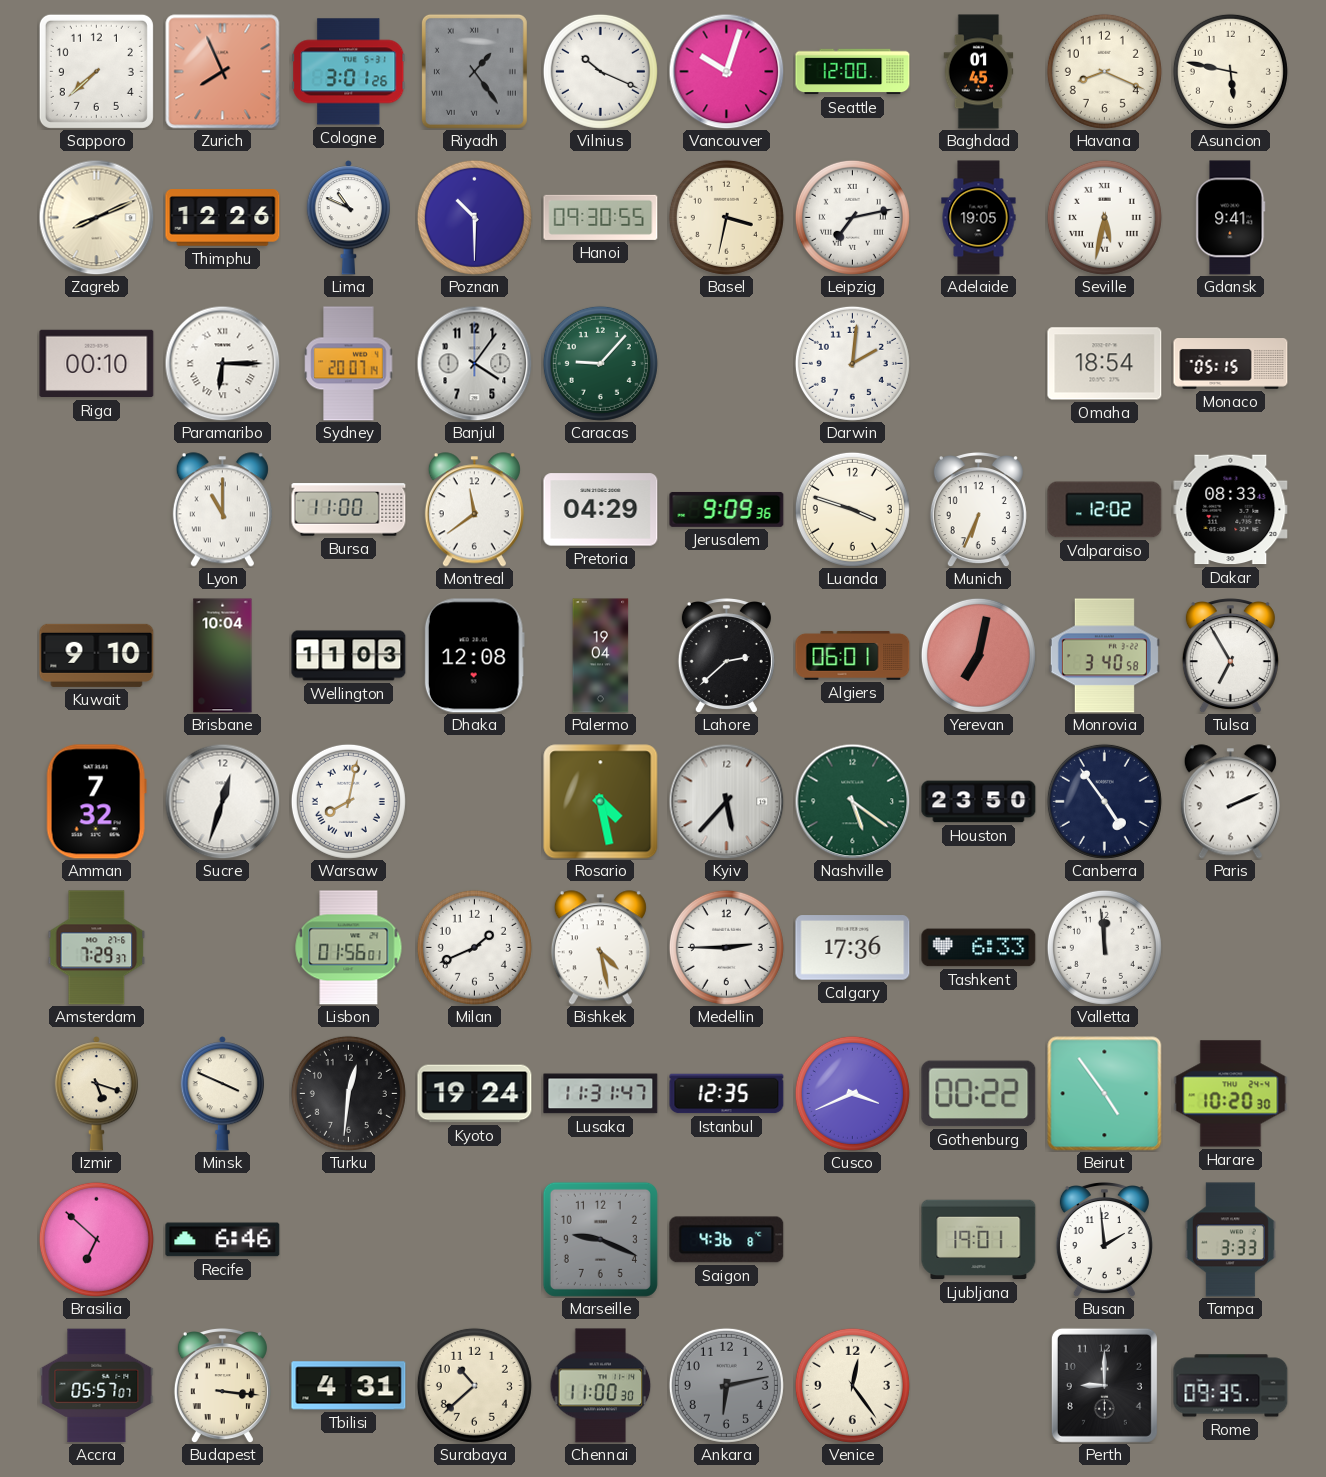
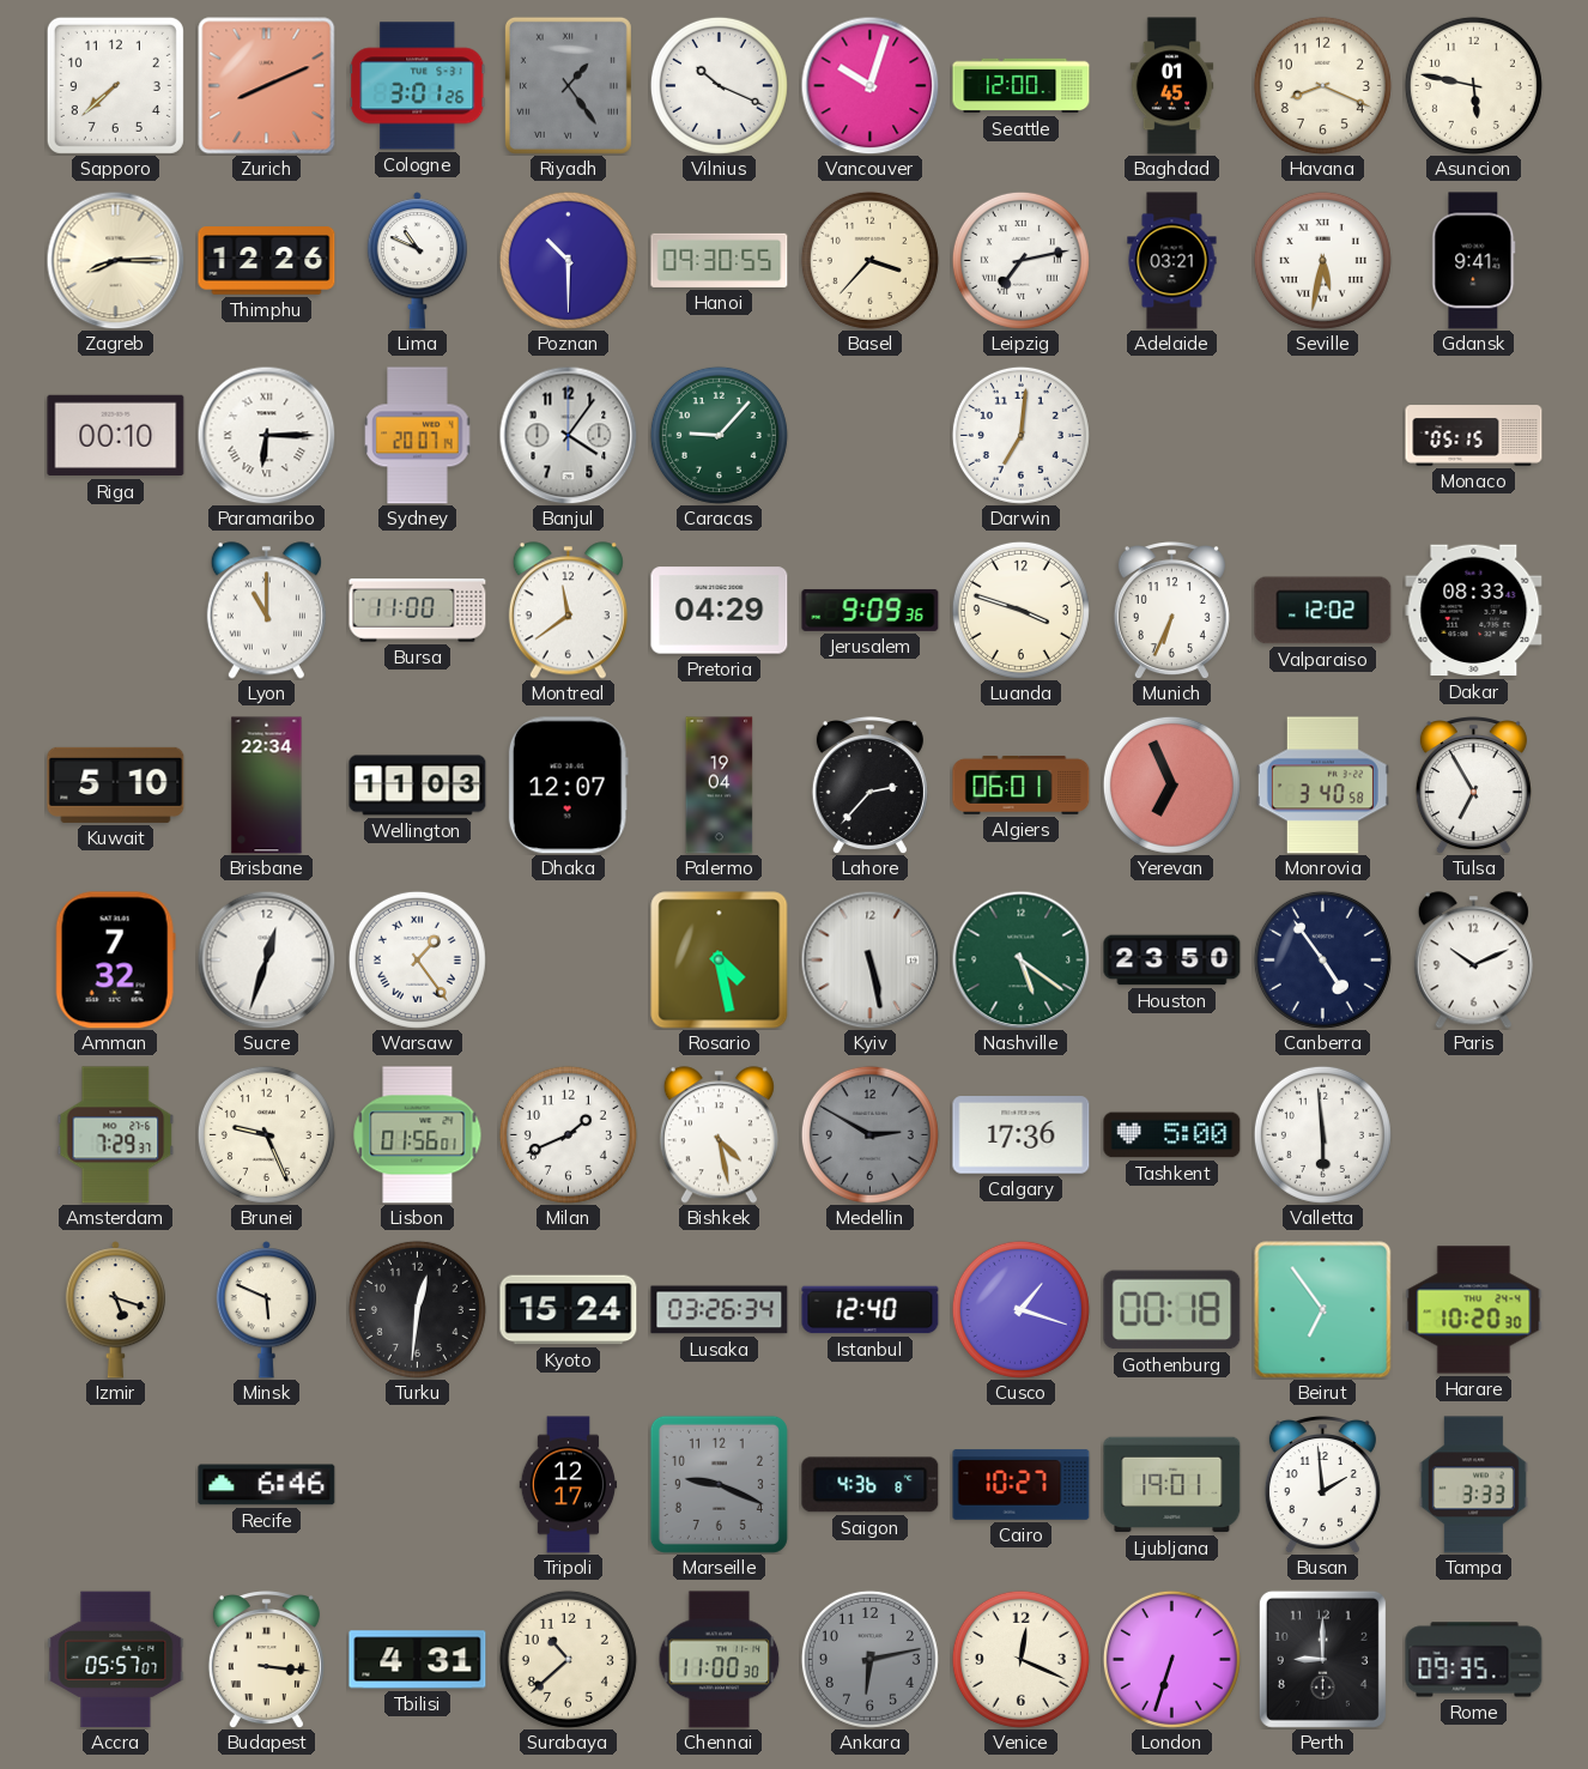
Zurich: 7:56 -> 8:11
Zagreb: 8:11 -> 8:15
Basel: 3:32 -> 3:37
Adelaide: 19:05 -> 03:21
Darwin: 2:01 -> 7:01
Omaha: 18:54 -> none
Kuwait: 9:10 -> 5:10
Brisbane: 10:04 -> 22:34
Dhaka: 12:08 -> 12:07
Lahore: 2:38 -> 2:37
Yerevan: 7:02 -> 6:56
Warsaw: 8:02 -> 1:24
Kyiv: 5:37 -> 5:28
Paris: 2:11 -> 10:11
Brunei: none -> 9:26
Medellin: 2:45 -> 2:50
Medellin dial: white -> grey
Tashkent: 6:33 -> 5:00
Valletta: 11:59 -> 5:59
Minsk: 3:49 -> 5:49
Kyoto: 19:24 -> 15:24
Lusaka: 11:31 -> 03:26
Istanbul: 12:35 -> 12:40
Cusco: 3:41 -> 1:18
Gothenburg: 00:22 -> 00:18
Beirut: 4:54 -> 6:54
Brasilia: 6:52 -> none
Tripoli: none -> 12:17
Cairo: none -> 10:27
Venice: 12:24 -> 12:19
London: none -> 6:33
